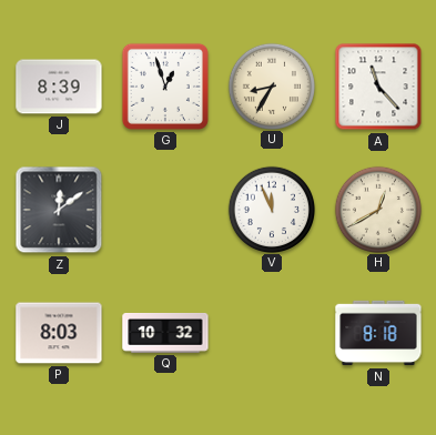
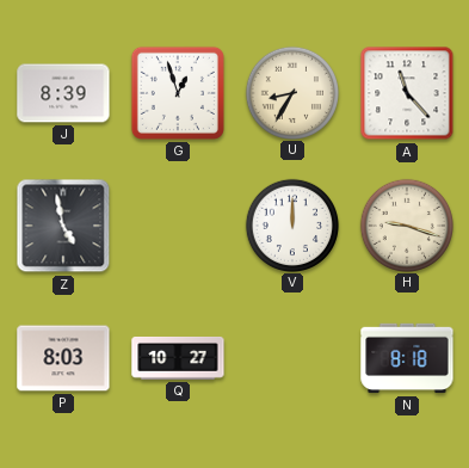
Z: 12:09 -> 4:58
V: 11:56 -> 12:00
H: 12:40 -> 9:18
Q: 10:32 -> 10:27
